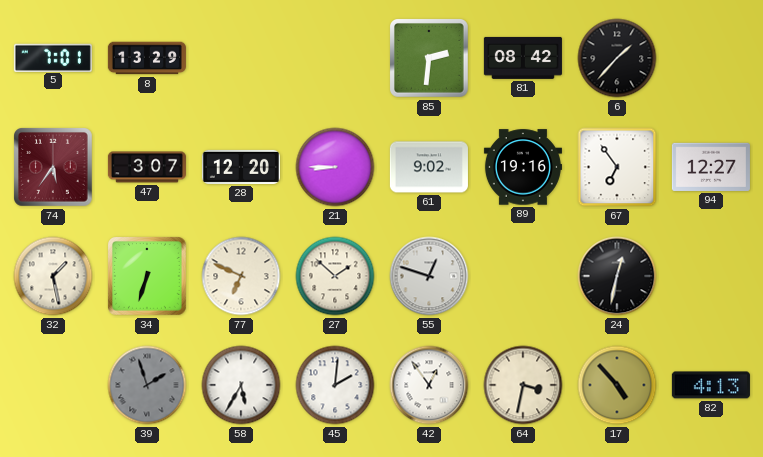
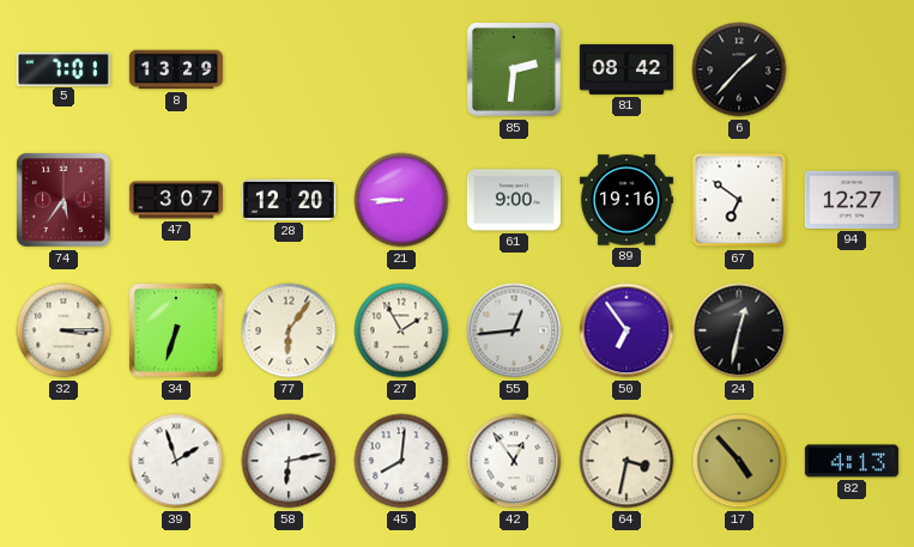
61: 9:02 -> 9:00
67: 6:54 -> 6:51
32: 1:28 -> 3:15
77: 6:49 -> 6:06
27: 1:52 -> 1:55
55: 12:48 -> 12:44
50: none -> 6:54
39 dial: grey -> white
58: 5:35 -> 6:13
45: 2:01 -> 8:01
